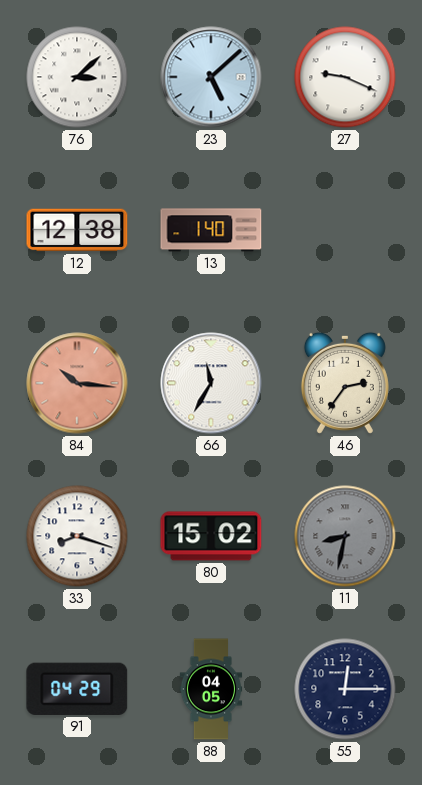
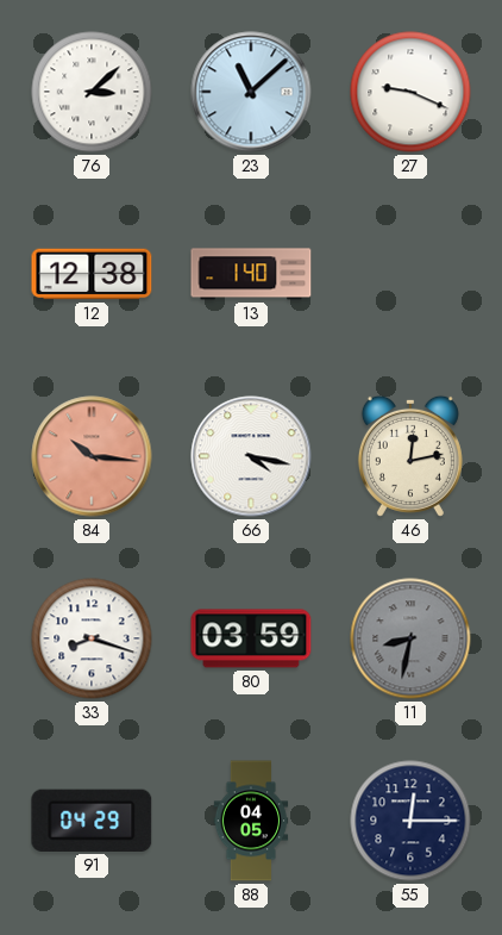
23: 5:08 -> 11:08
66: 11:35 -> 4:17
46: 2:36 -> 12:13
80: 15:02 -> 03:59
